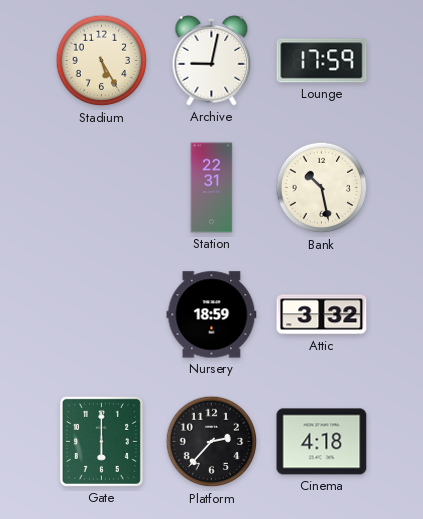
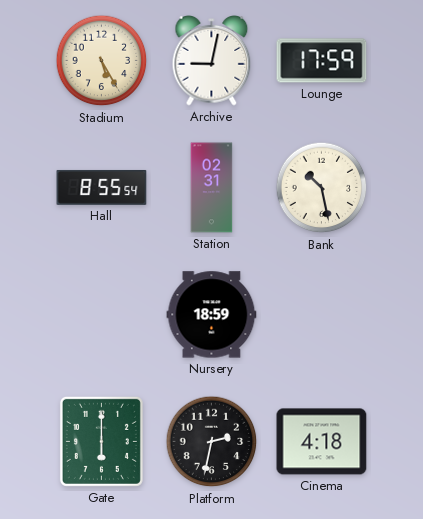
Hall: none -> 8:55
Station: 22:31 -> 02:31
Attic: 3:32 -> none
Platform: 2:37 -> 2:32
